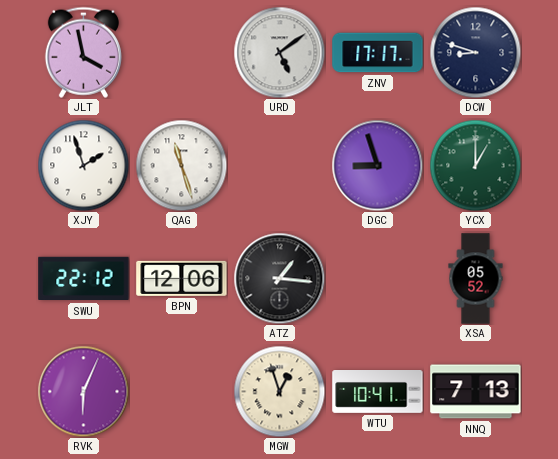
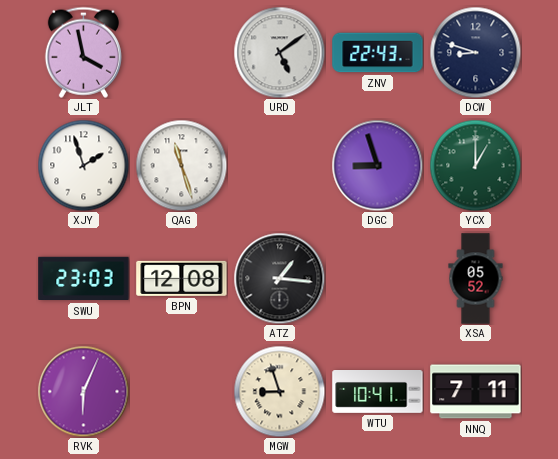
ZNV: 17:17 -> 22:43
SWU: 22:12 -> 23:03
BPN: 12:06 -> 12:08
MGW: 12:57 -> 8:57
NNQ: 7:13 -> 7:11
